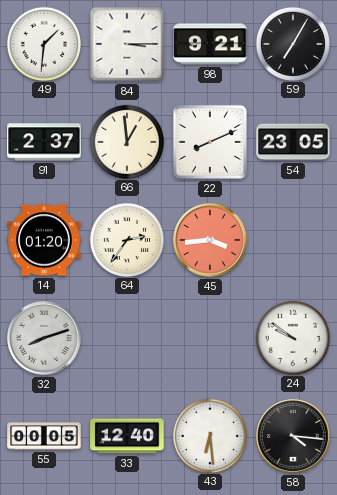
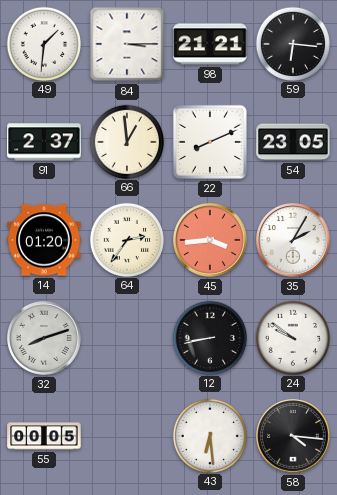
98: 9:21 -> 21:21
59: 7:05 -> 6:16
35: none -> 2:05
12: none -> 8:43
33: 12:40 -> none
